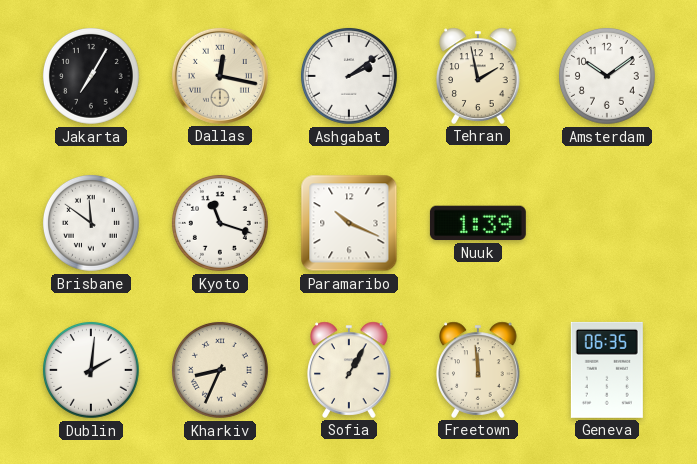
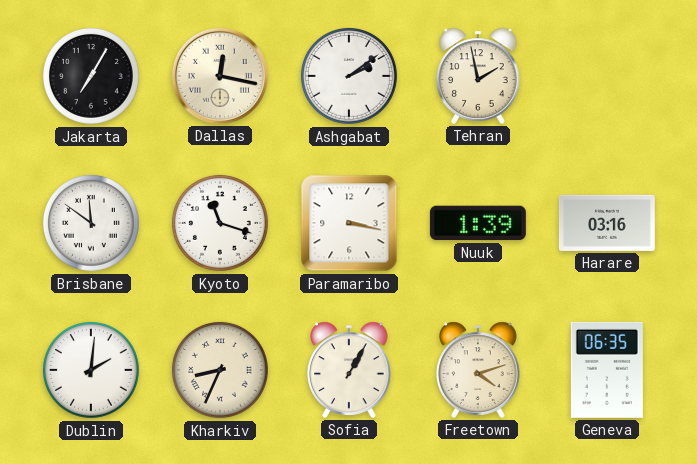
Amsterdam: 10:09 -> none
Paramaribo: 10:19 -> 3:17
Harare: none -> 03:16
Freetown: 11:59 -> 4:12
